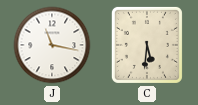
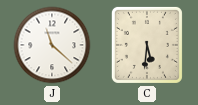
J: 11:17 -> 11:22
